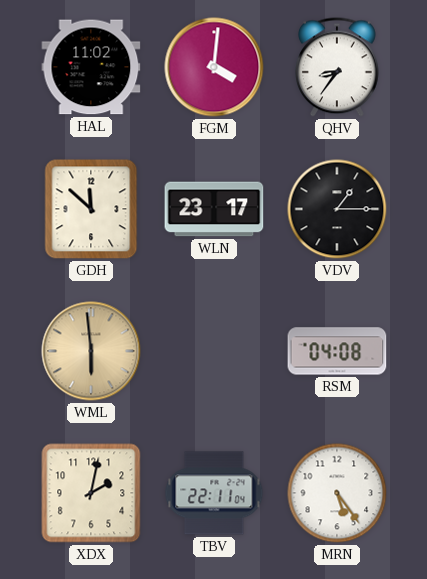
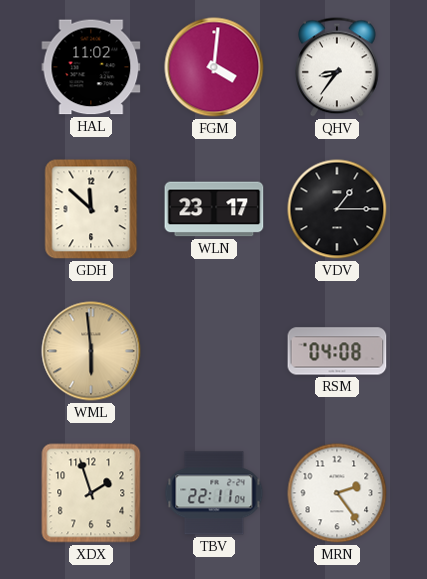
XDX: 2:02 -> 1:57
MRN: 5:24 -> 2:24
